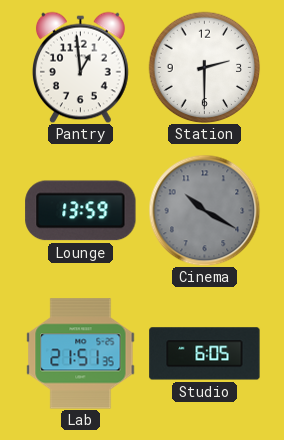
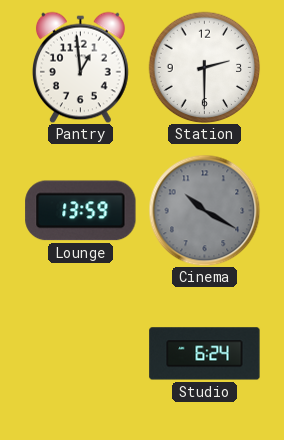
Lab: 21:51 -> none
Studio: 6:05 -> 6:24
